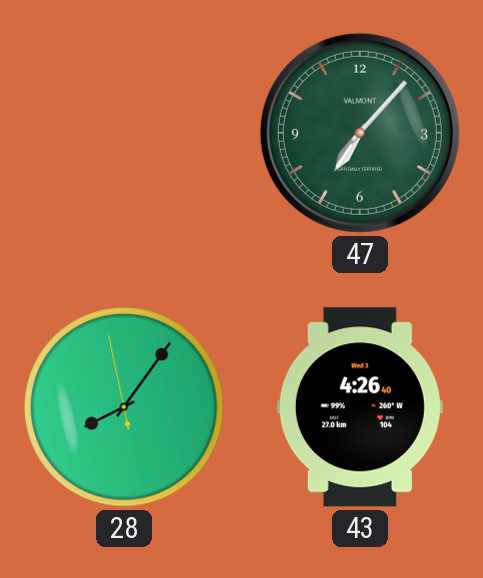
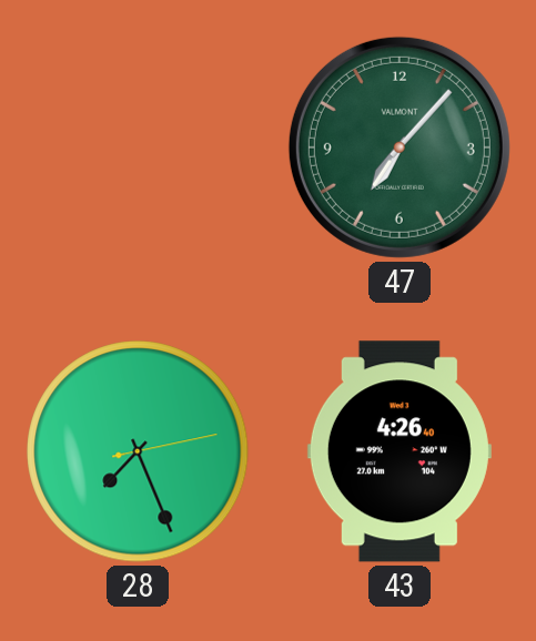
28: 8:05 -> 7:26
